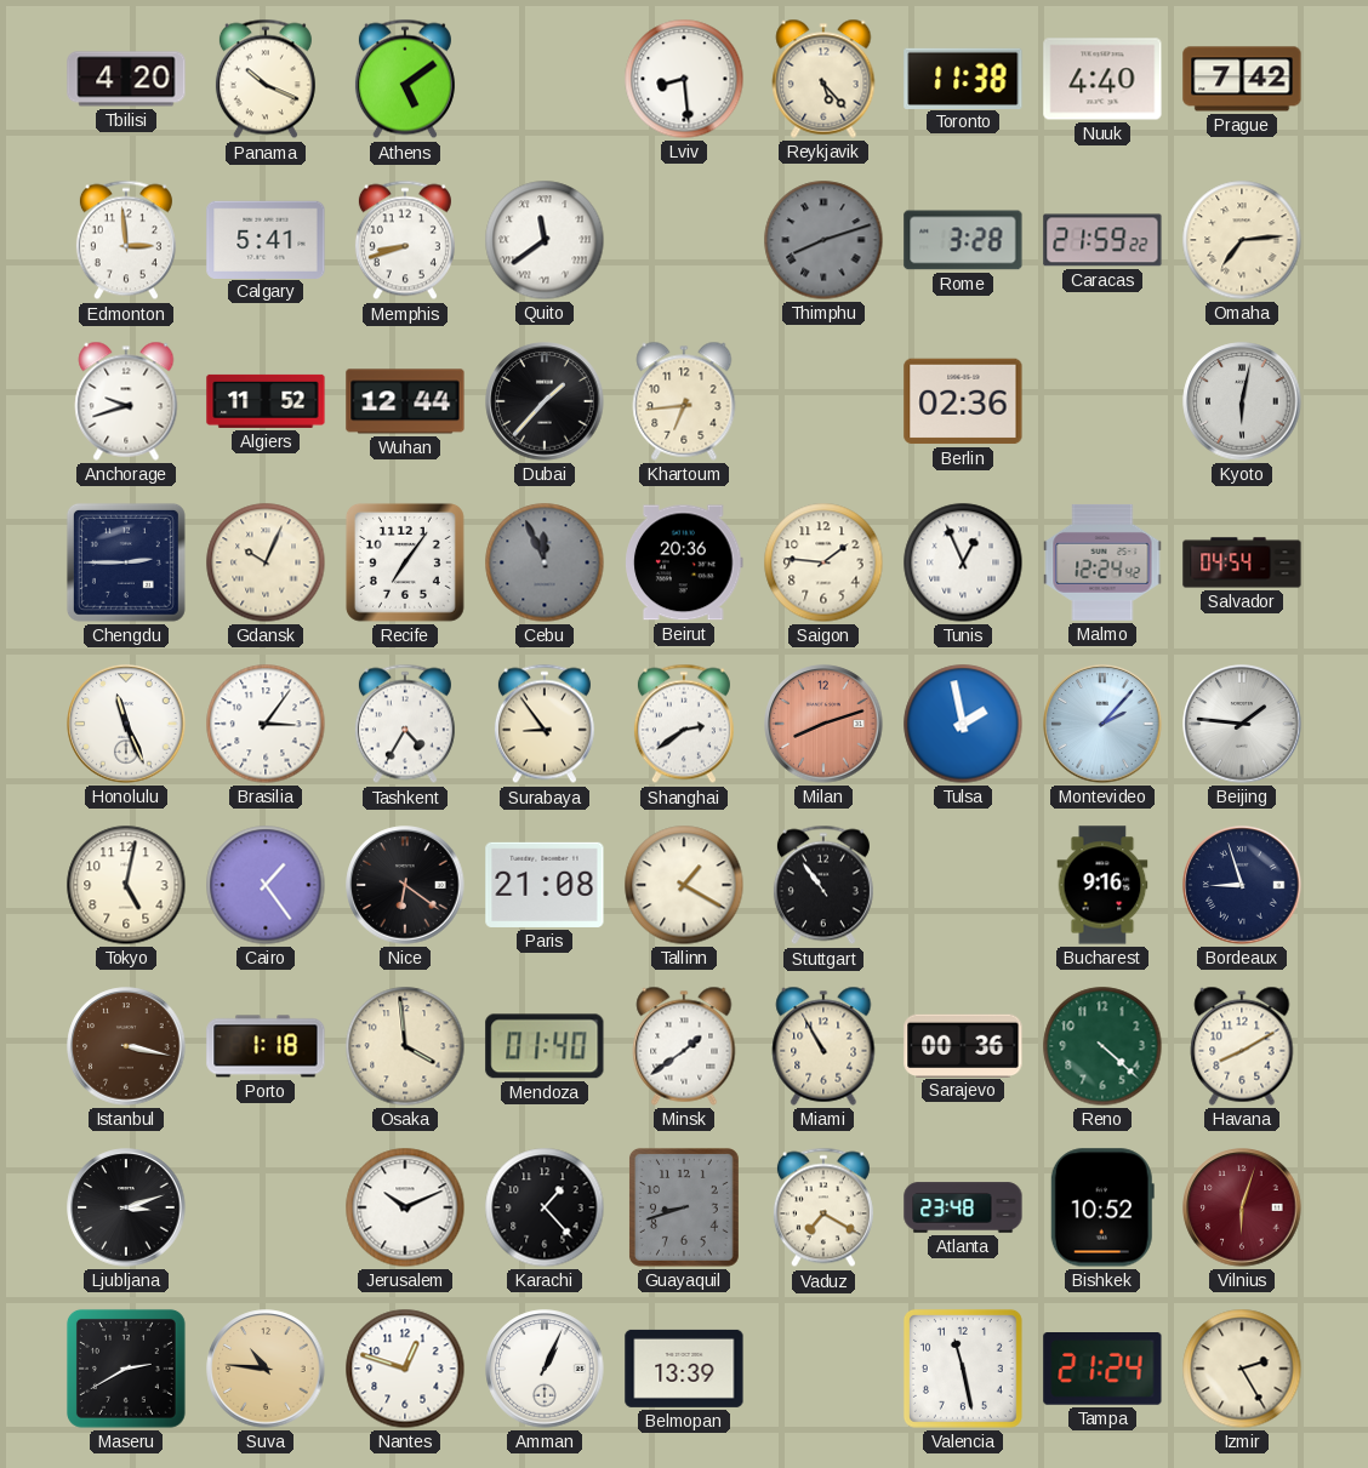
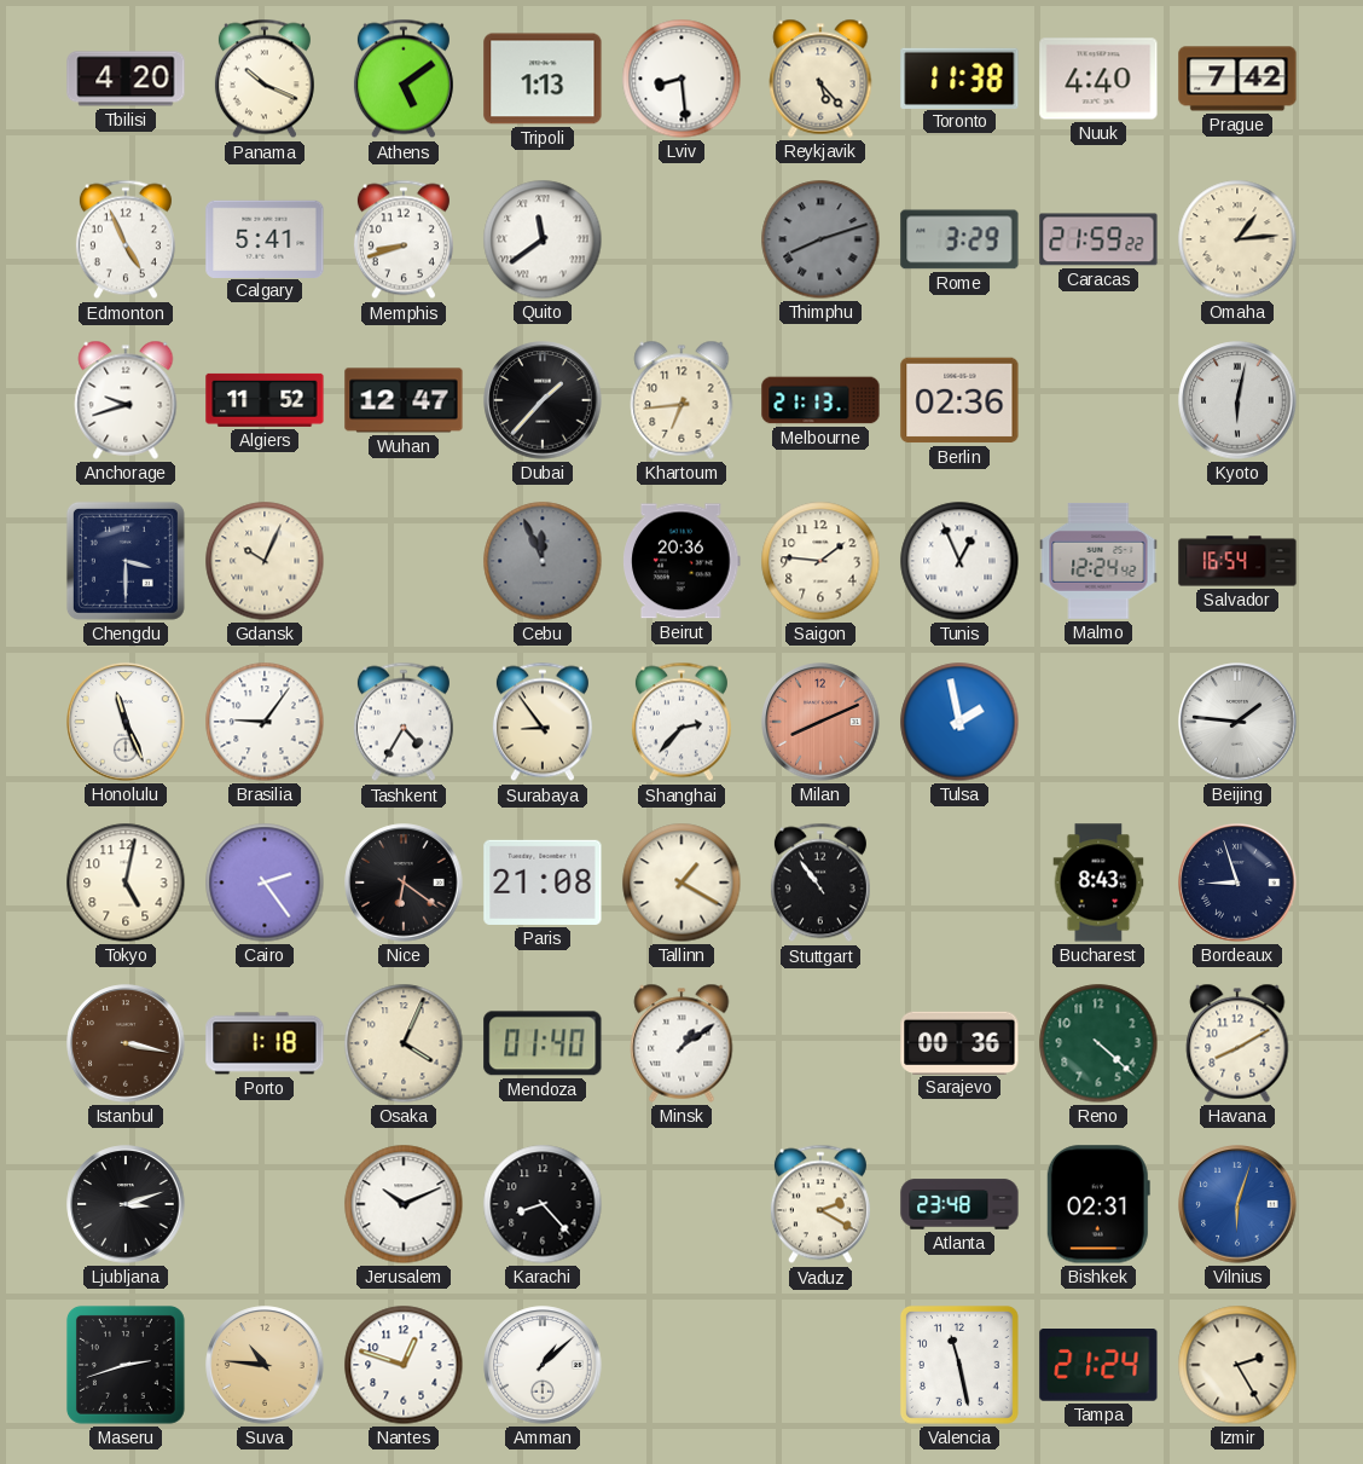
Tripoli: none -> 1:13
Edmonton: 2:59 -> 4:56
Rome: 3:28 -> 3:29
Omaha: 7:14 -> 1:14
Wuhan: 12:44 -> 12:47
Melbourne: none -> 21:13
Chengdu: 2:45 -> 3:30
Recife: 7:06 -> none
Salvador: 04:54 -> 16:54
Brasilia: 3:06 -> 9:06
Shanghai: 2:39 -> 2:37
Milan: 8:12 -> 8:11
Montevideo: 2:07 -> none
Cairo: 1:24 -> 2:24
Bucharest: 9:16 -> 8:43
Osaka: 3:59 -> 4:04
Minsk: 1:39 -> 1:09
Miami: 10:55 -> none
Karachi: 1:23 -> 8:23
Guayaquil: 8:42 -> none
Vaduz: 7:20 -> 2:20
Bishkek: 10:52 -> 02:31
Vilnius dial: burgundy -> blue
Maseru: 2:40 -> 2:42
Amman: 1:04 -> 1:08
Belmopan: 13:39 -> none
